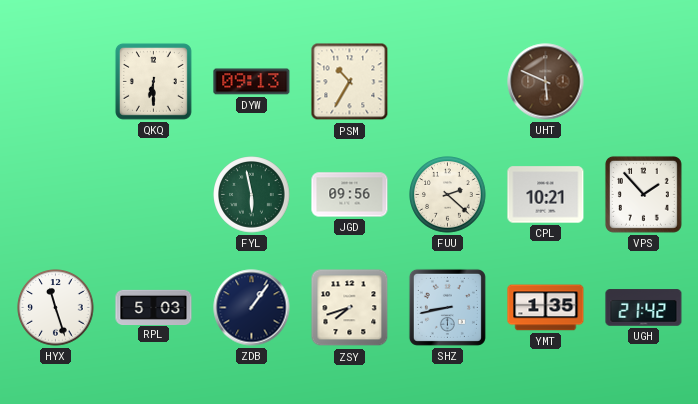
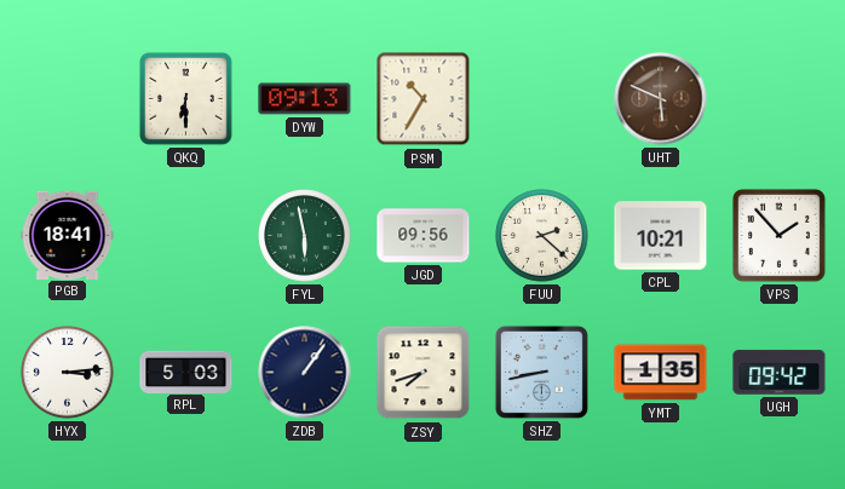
PGB: none -> 18:41
HYX: 11:27 -> 3:14
UGH: 21:42 -> 09:42
